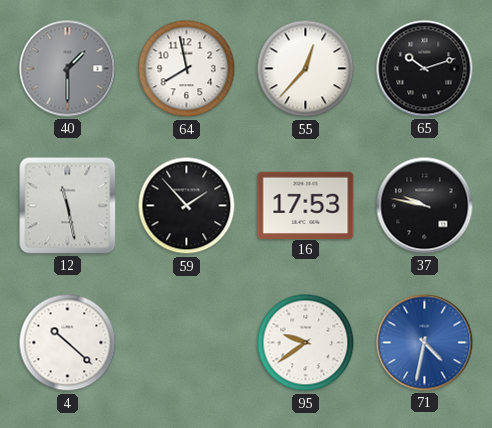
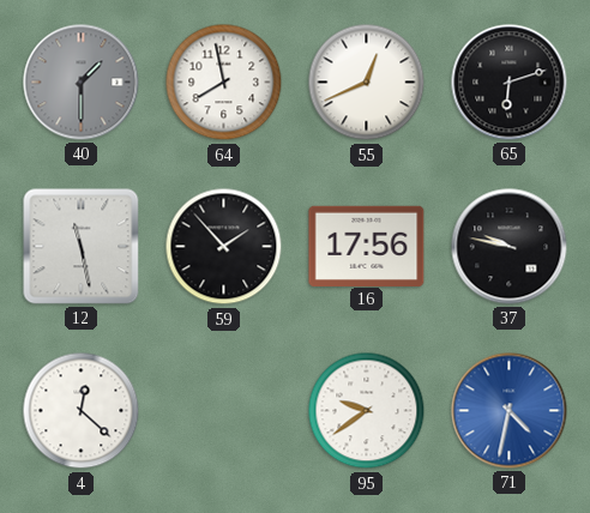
55: 12:37 -> 12:41
65: 10:12 -> 6:12
16: 17:53 -> 17:56
4: 10:22 -> 12:22
